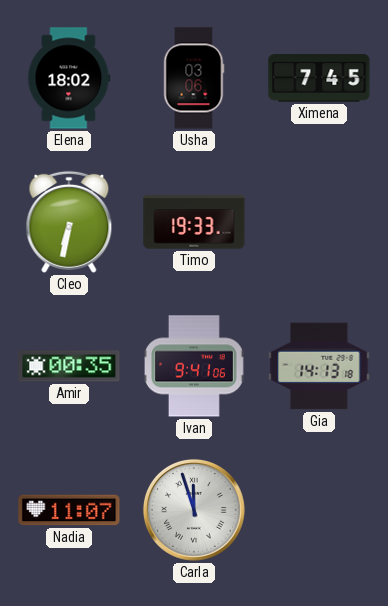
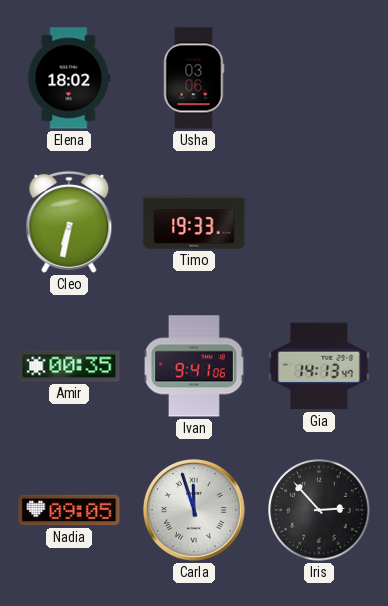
Ximena: 7:45 -> none
Gia: 14:13:18 -> 14:13:47
Nadia: 11:07 -> 09:05
Iris: none -> 2:53
